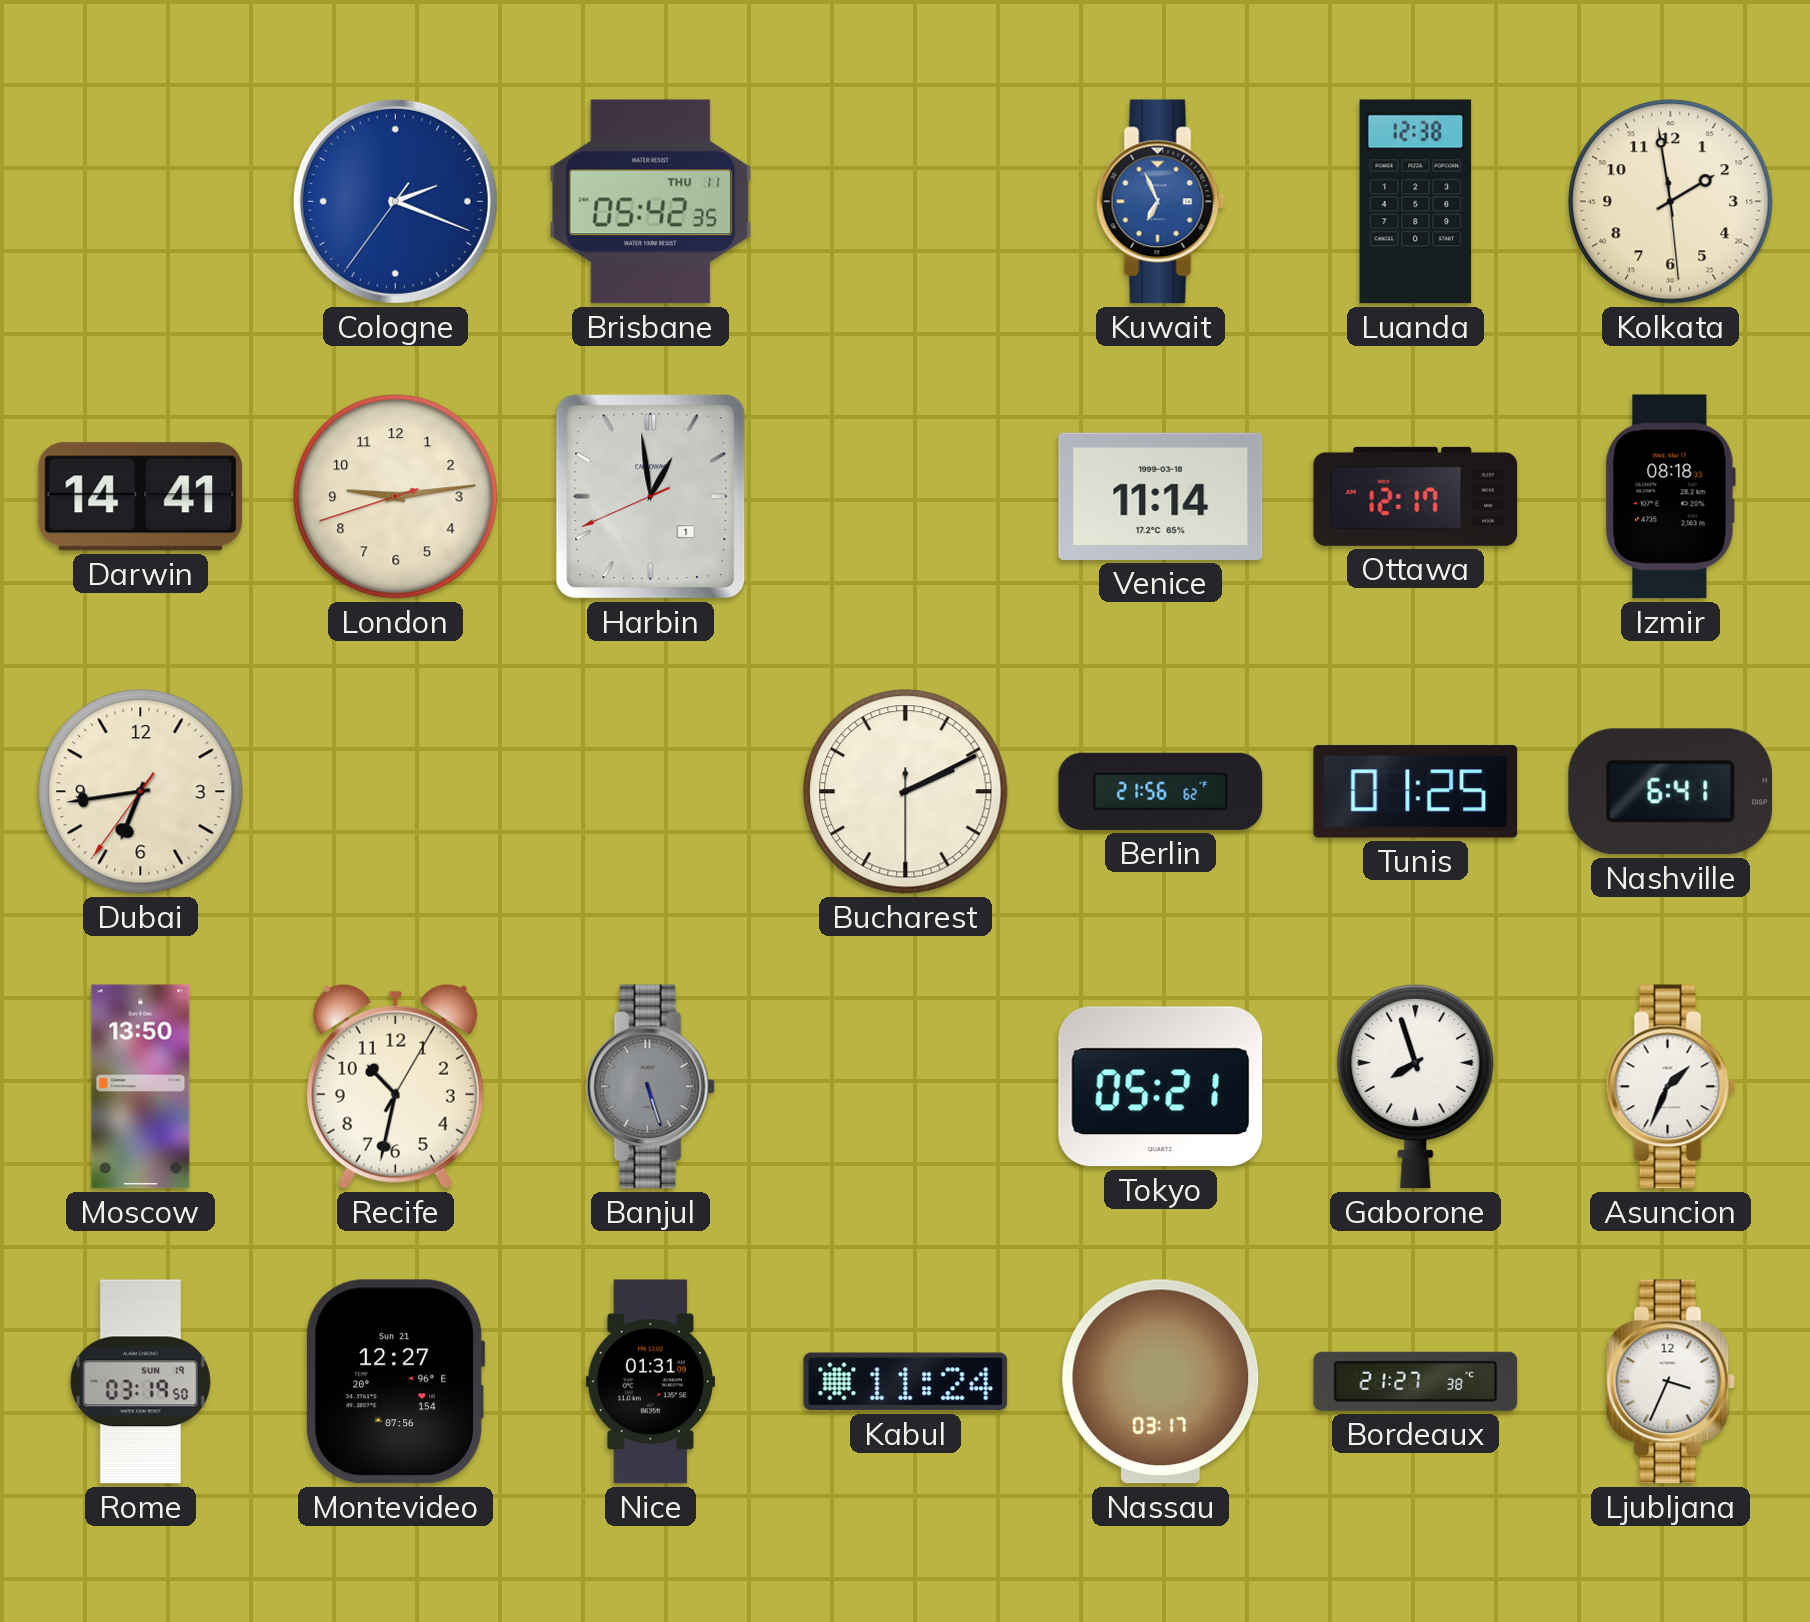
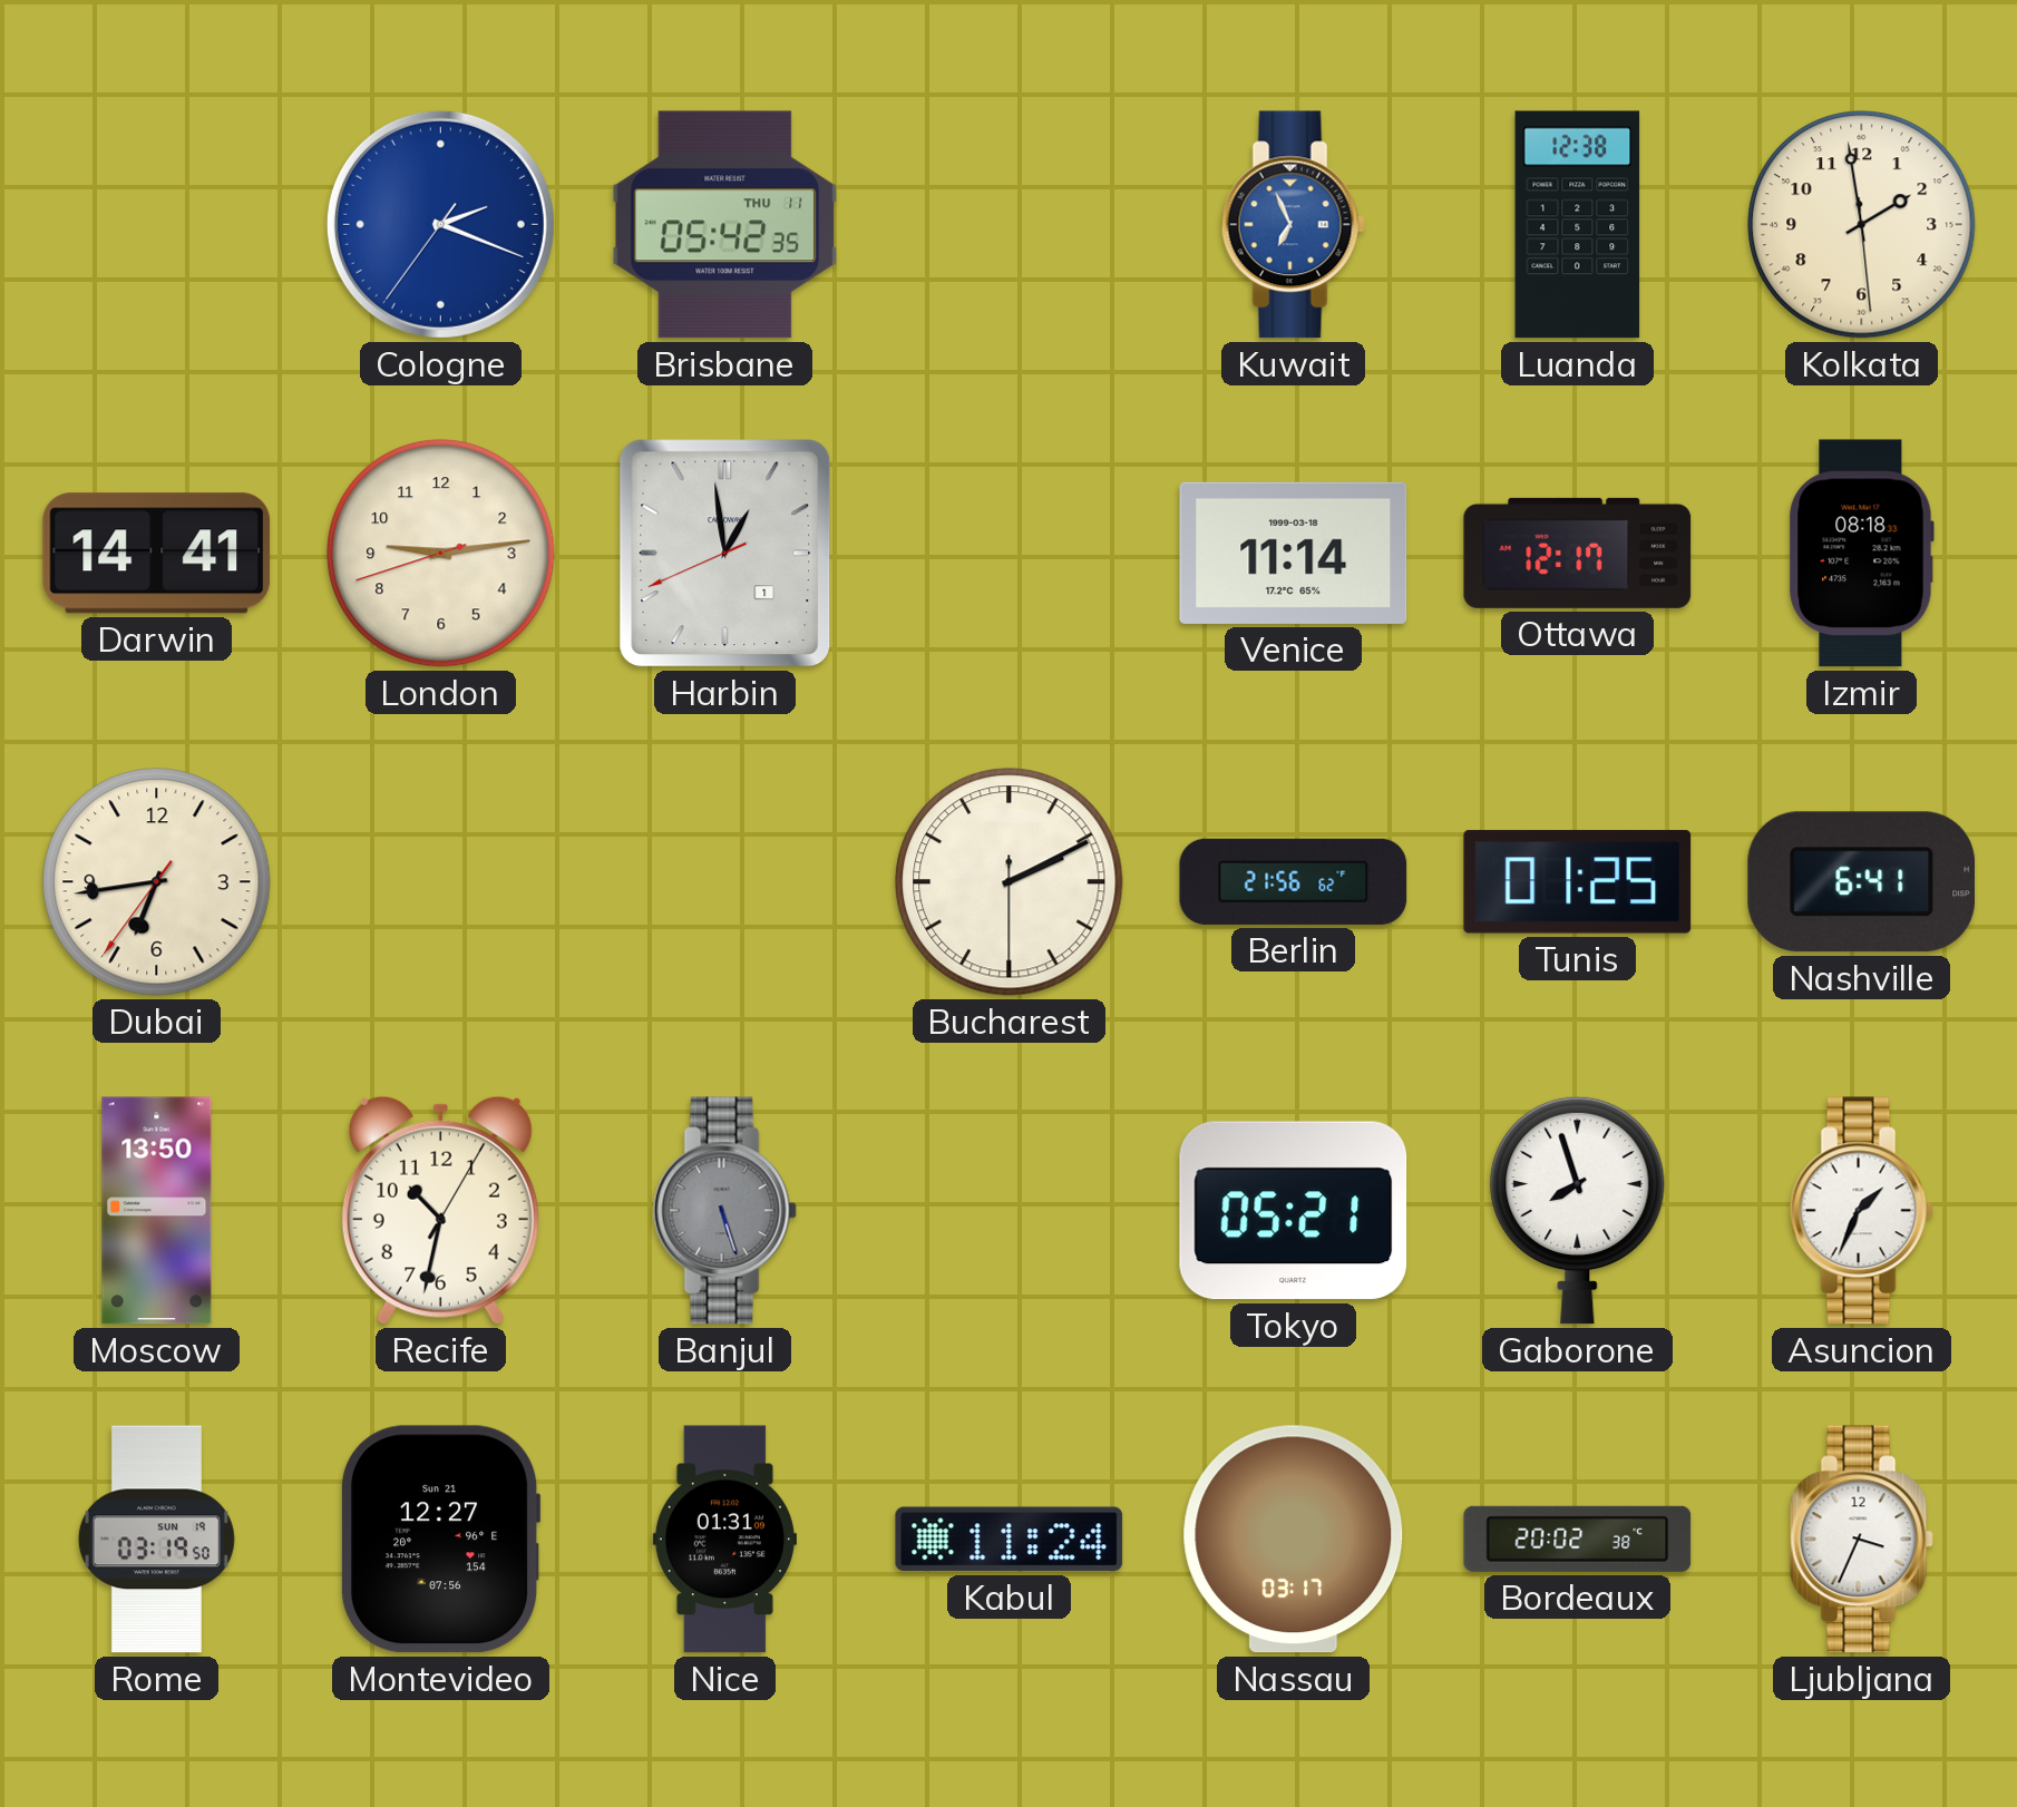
Bordeaux: 21:27 -> 20:02
